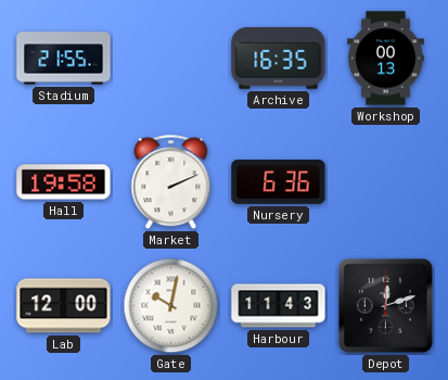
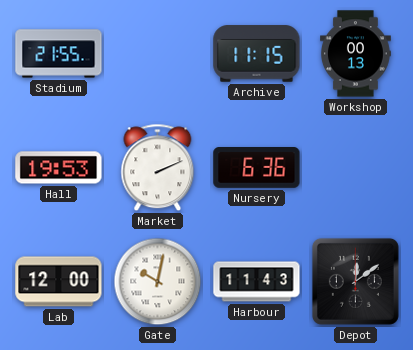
Archive: 16:35 -> 11:15
Hall: 19:58 -> 19:53
Depot: 12:12 -> 12:09
